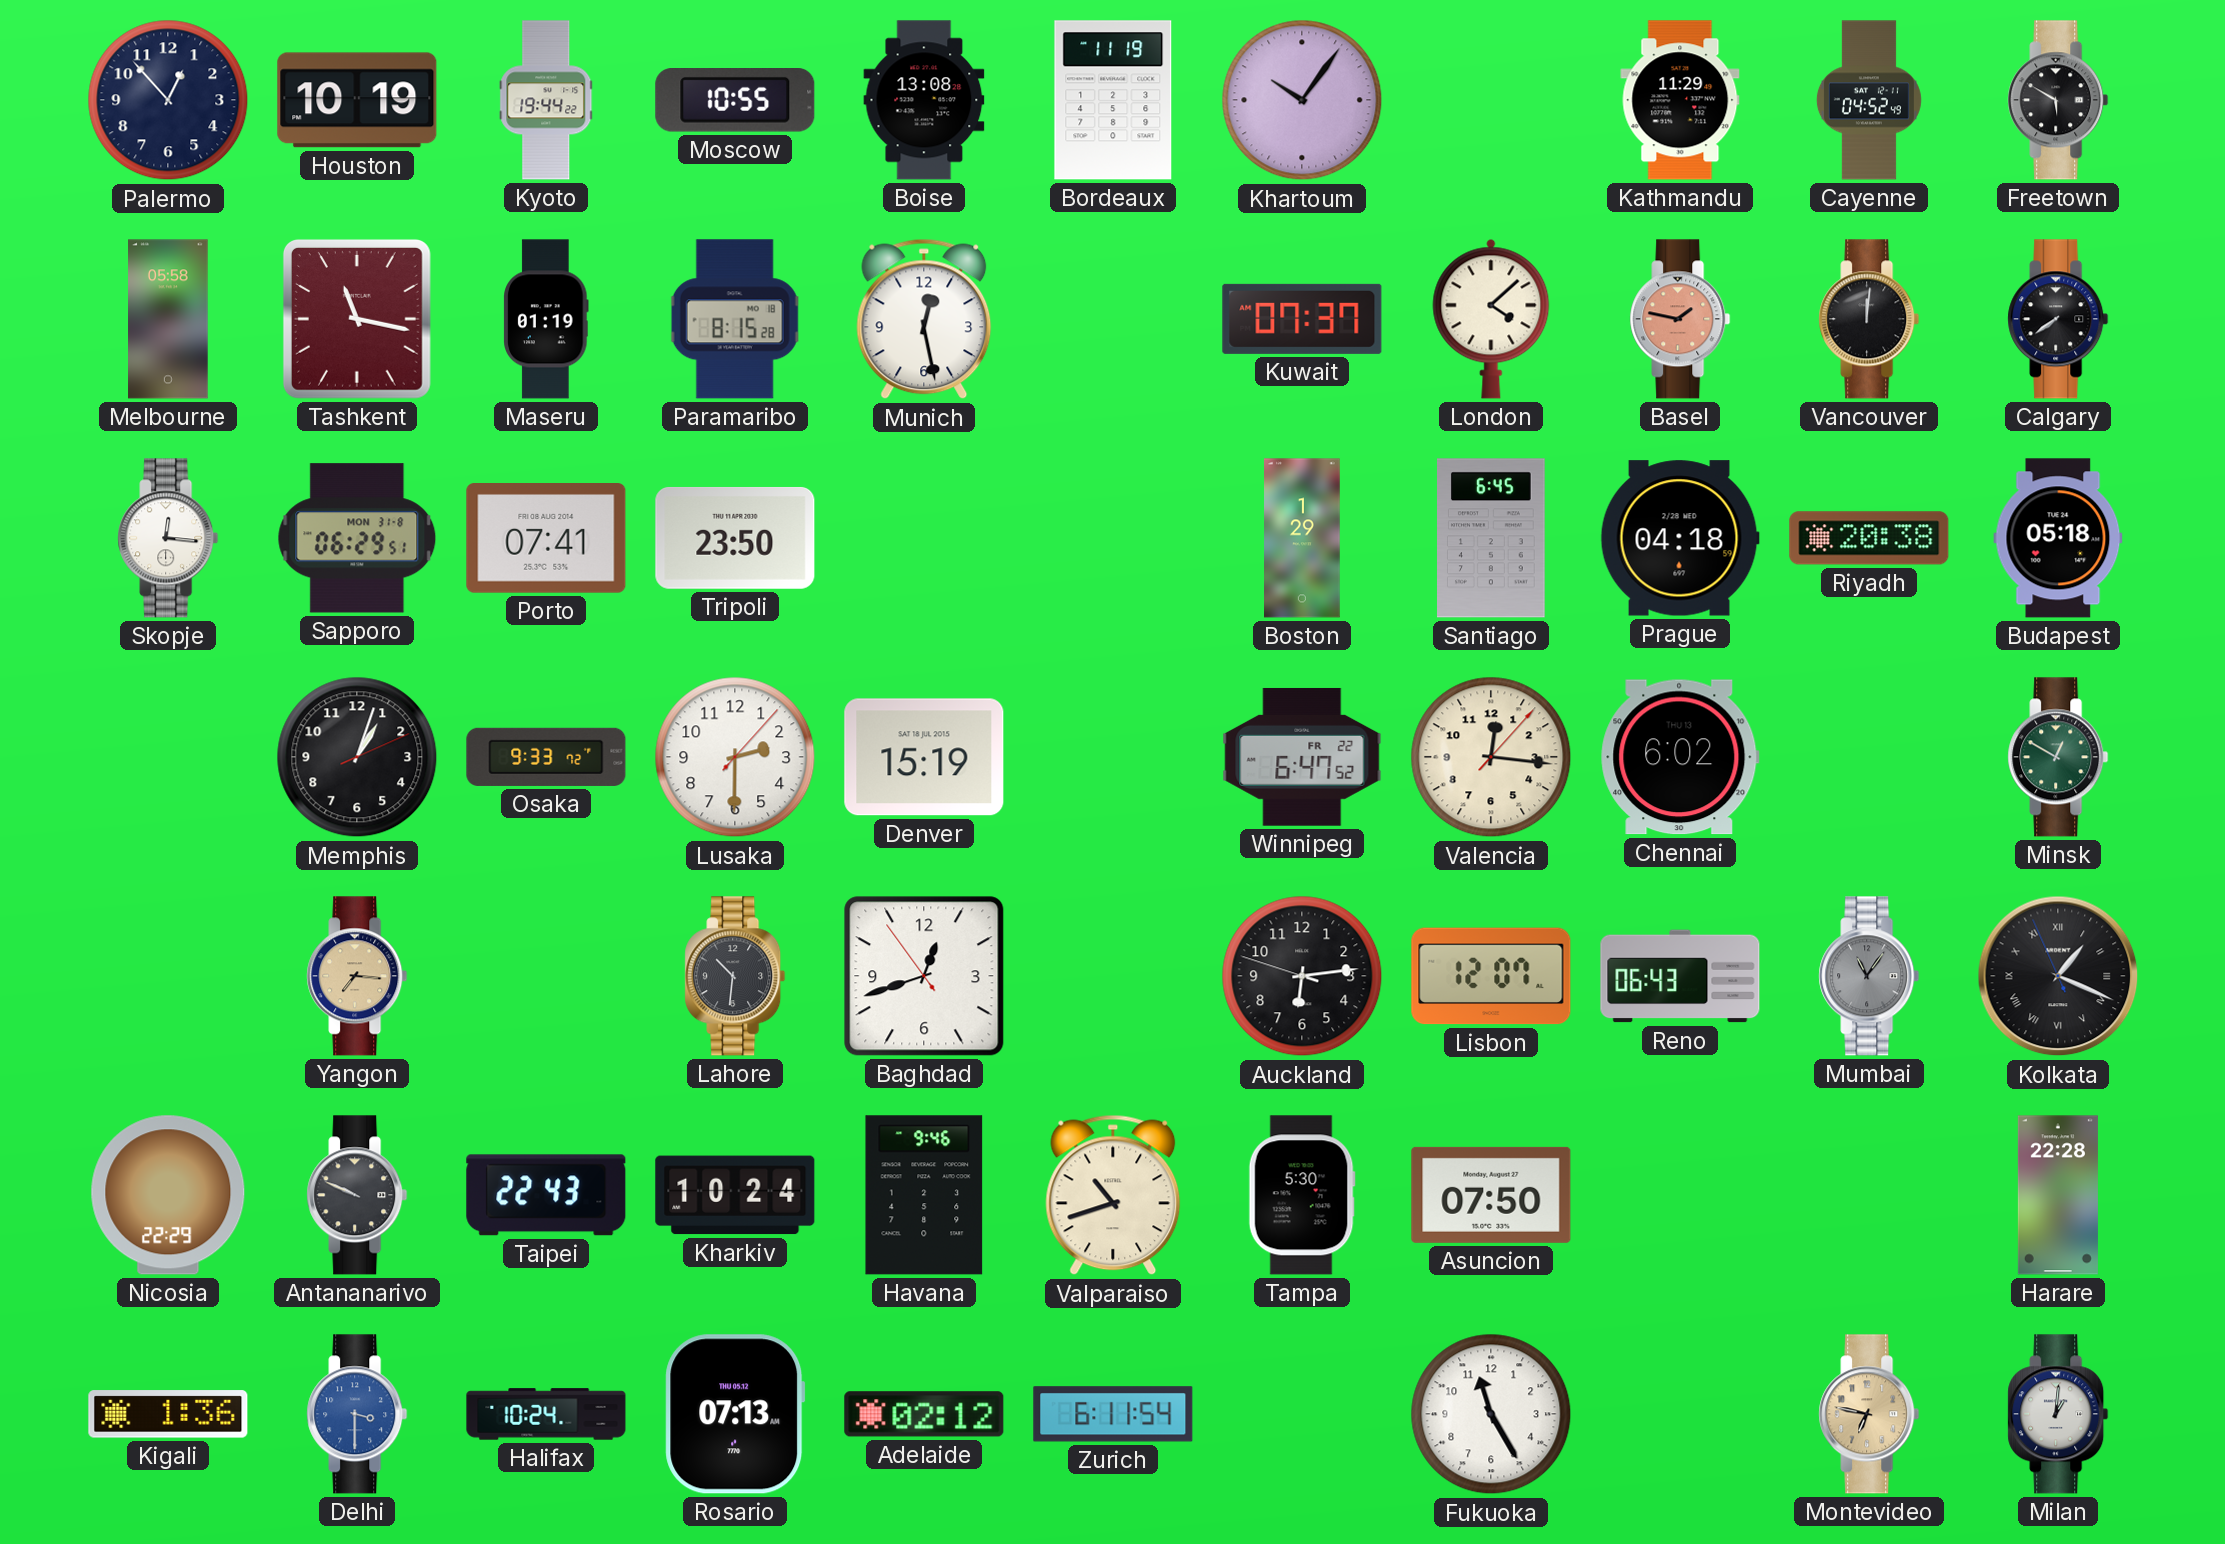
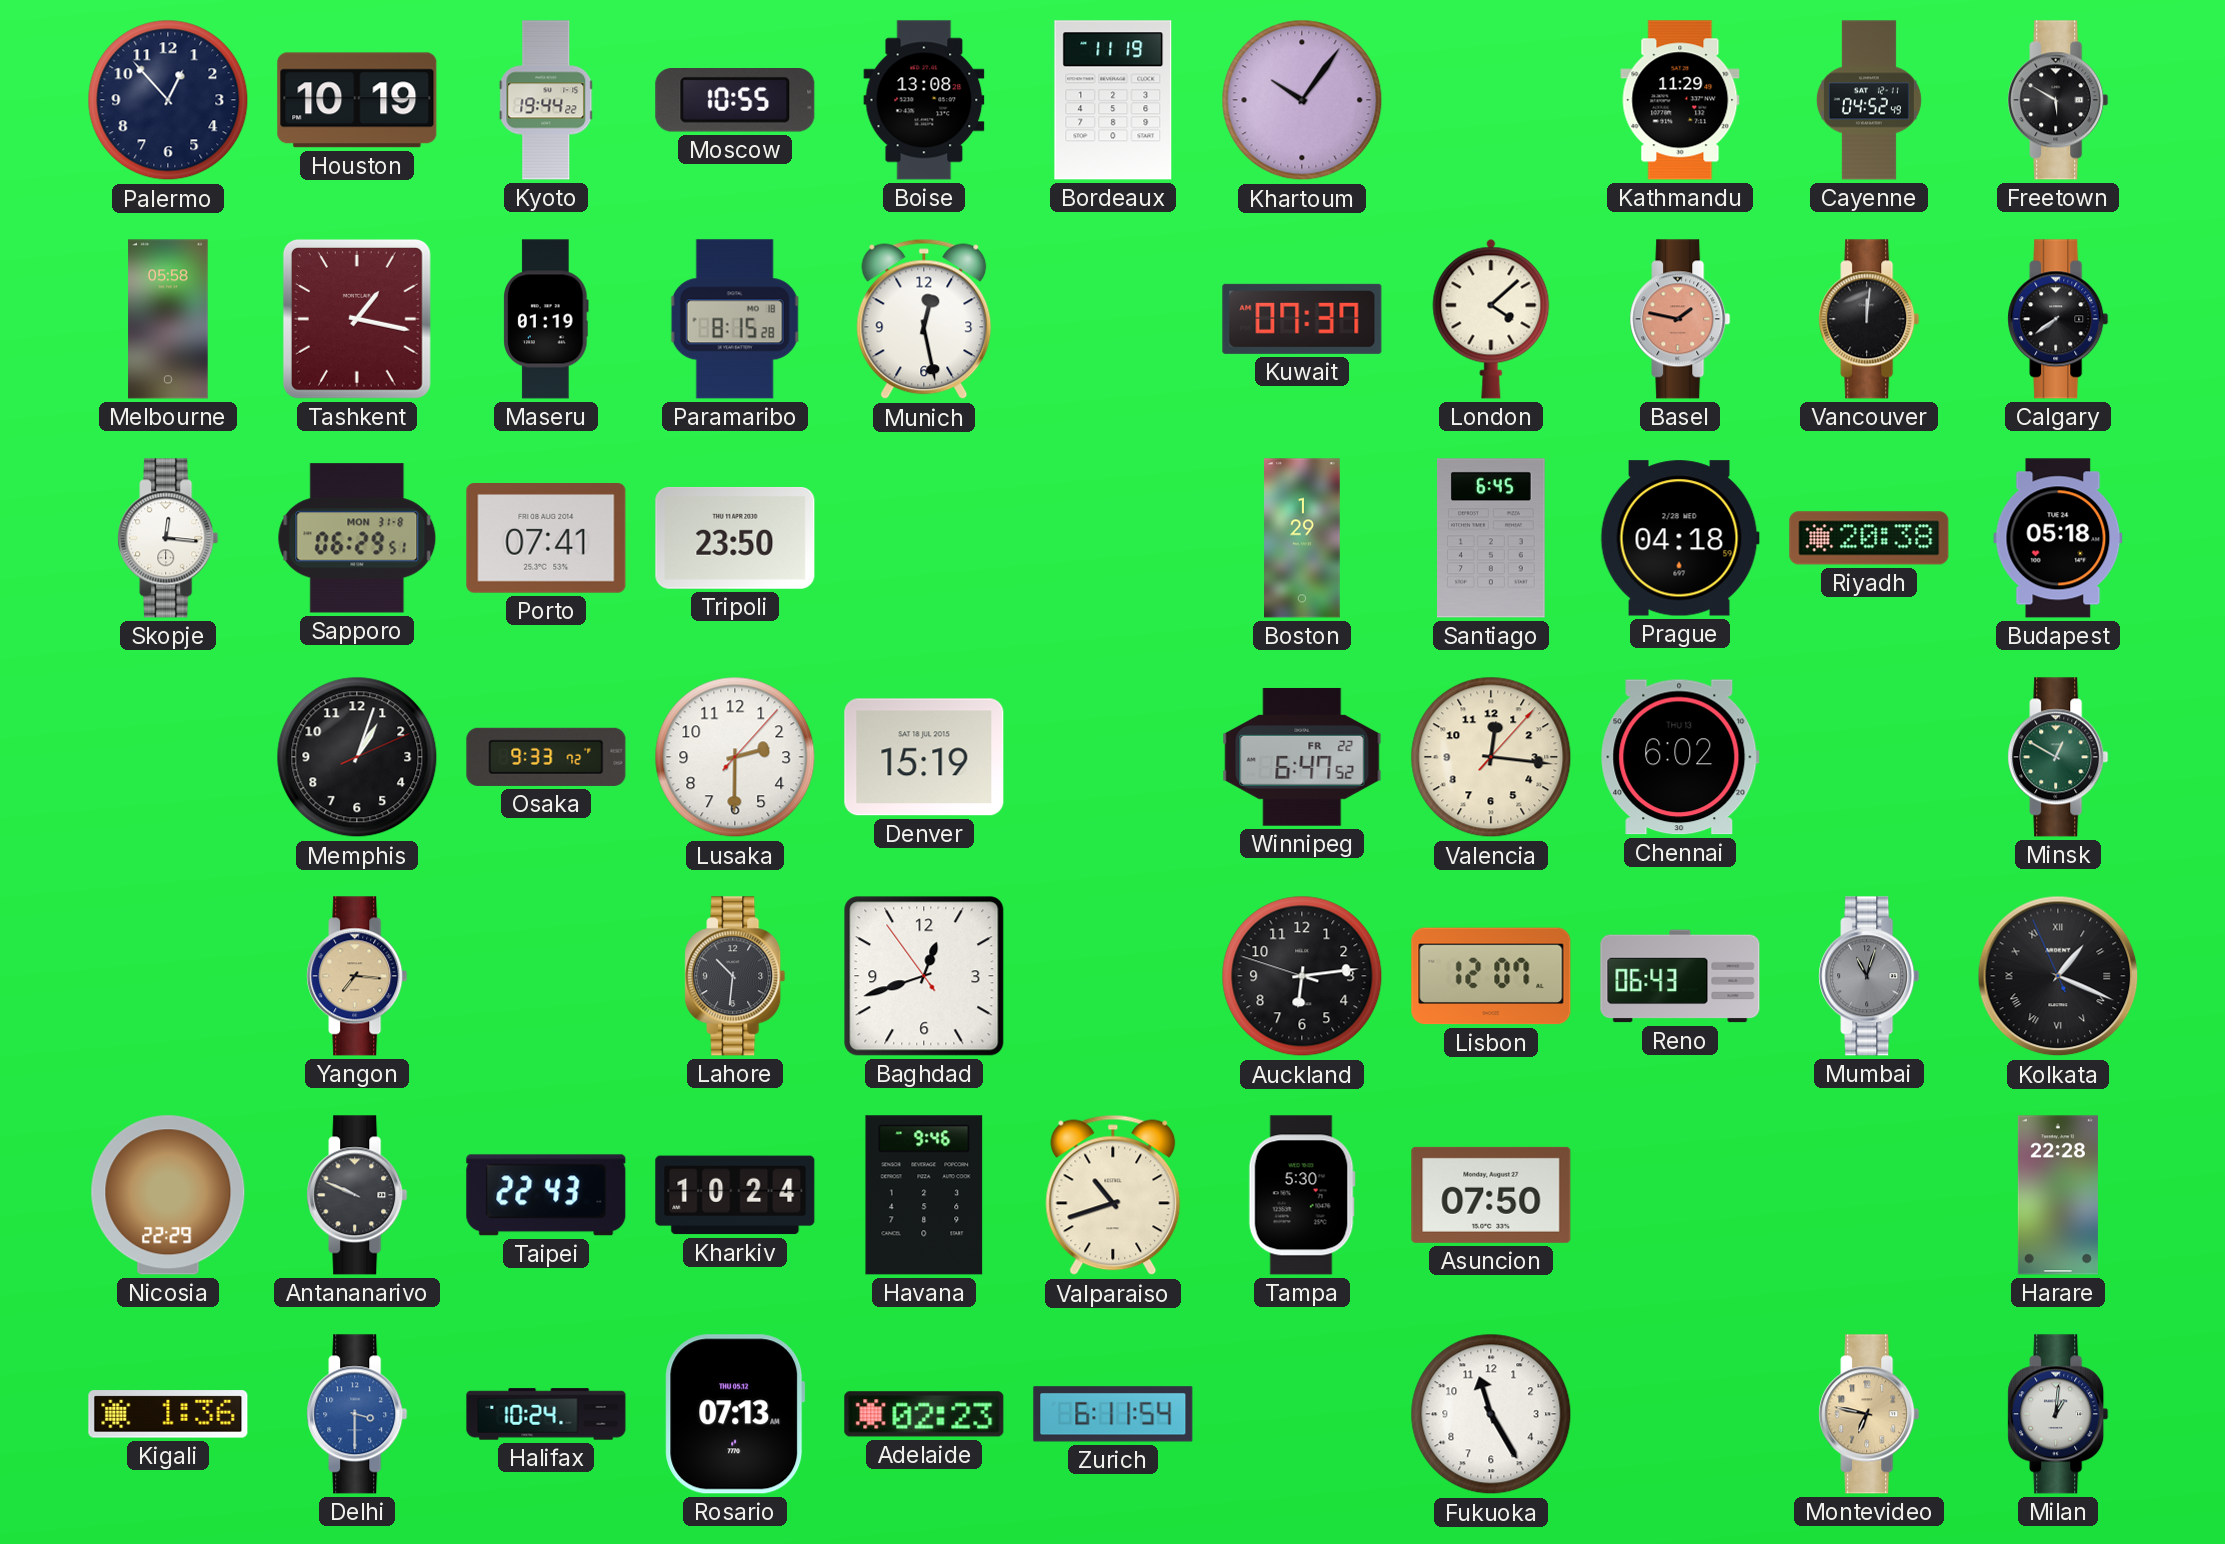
Tashkent: 11:17 -> 1:17
Mumbai: 11:06 -> 11:03
Adelaide: 02:12 -> 02:23
